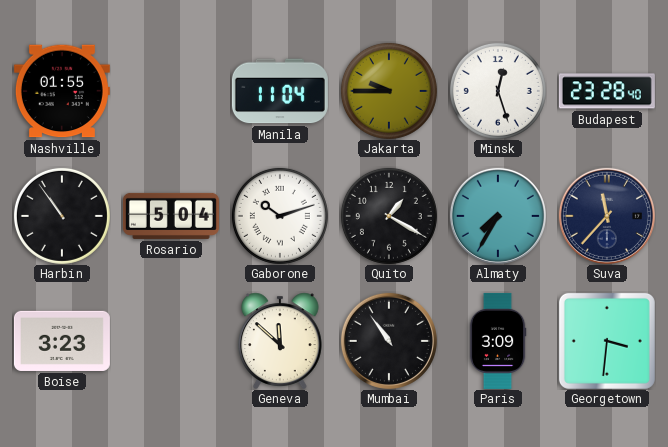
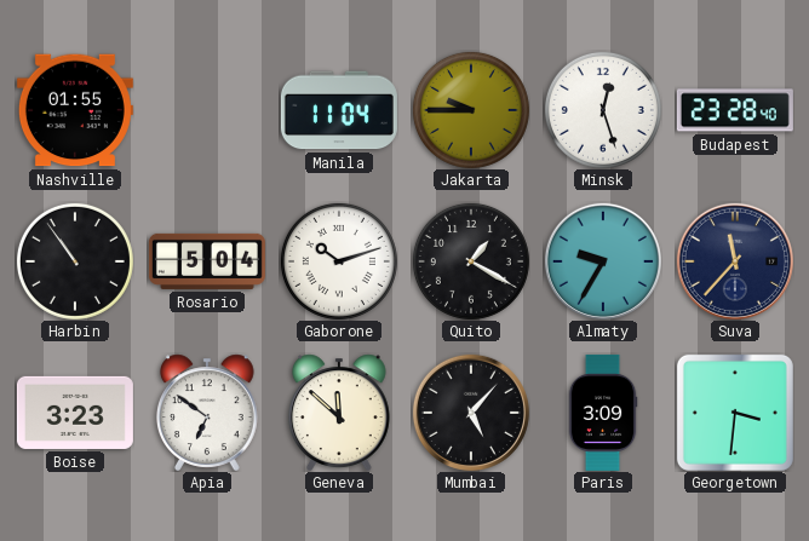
Almaty: 7:35 -> 9:35
Apia: none -> 6:51
Mumbai: 10:54 -> 5:07
